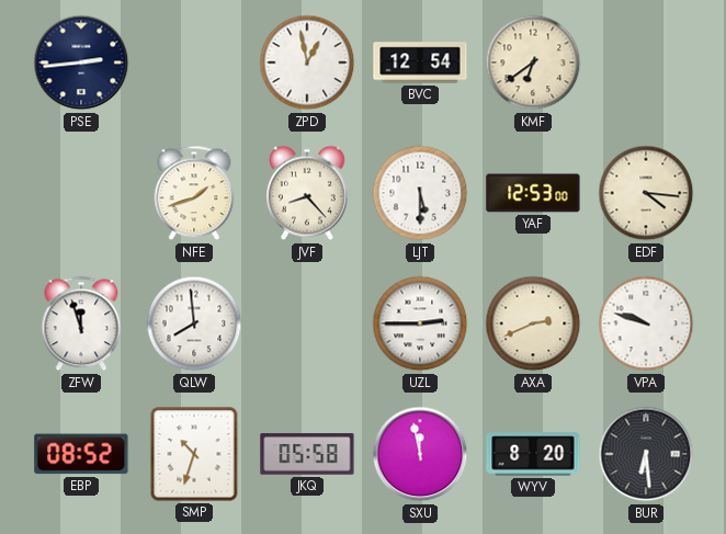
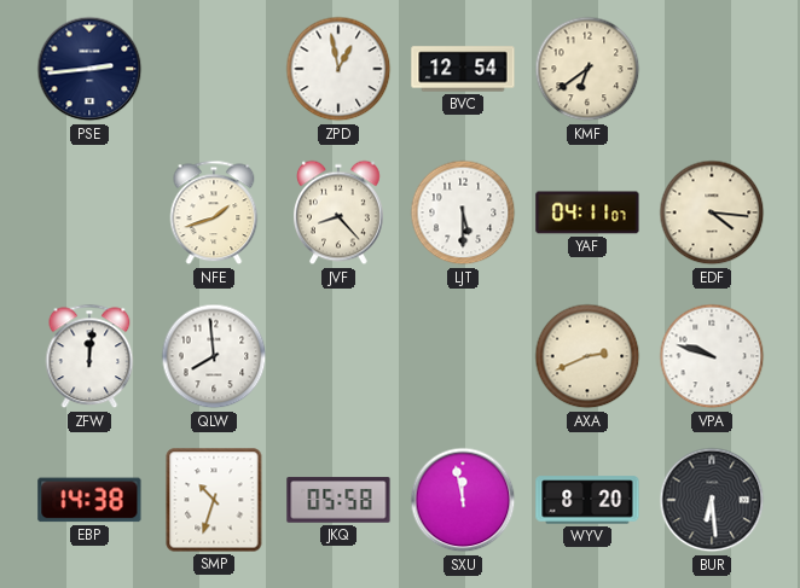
YAF: 12:53 -> 04:11
ZFW: 11:57 -> 12:01
UZL: 2:45 -> none
EBP: 08:52 -> 14:38
